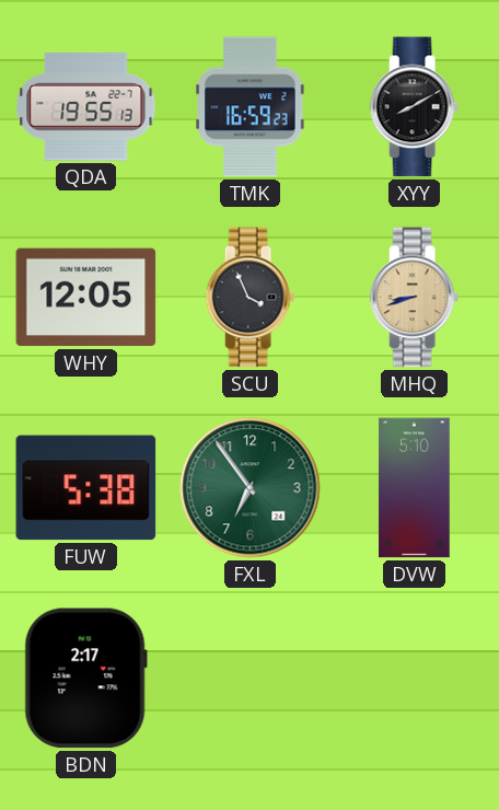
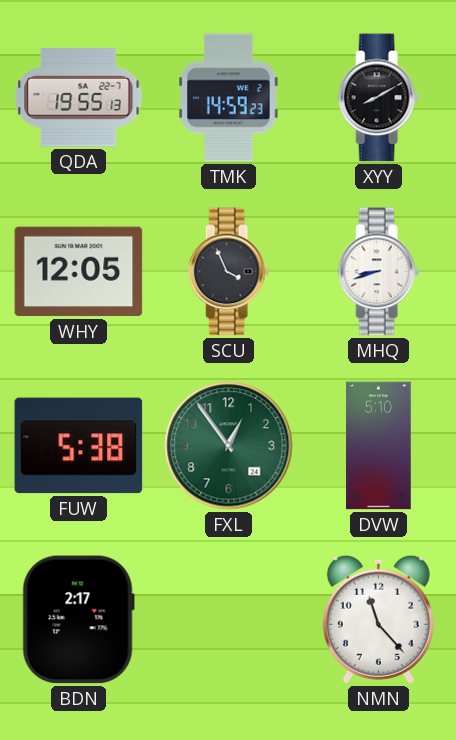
TMK: 16:59 -> 14:59
MHQ dial: champagne -> white
FXL: 6:54 -> 12:54
NMN: none -> 11:23
